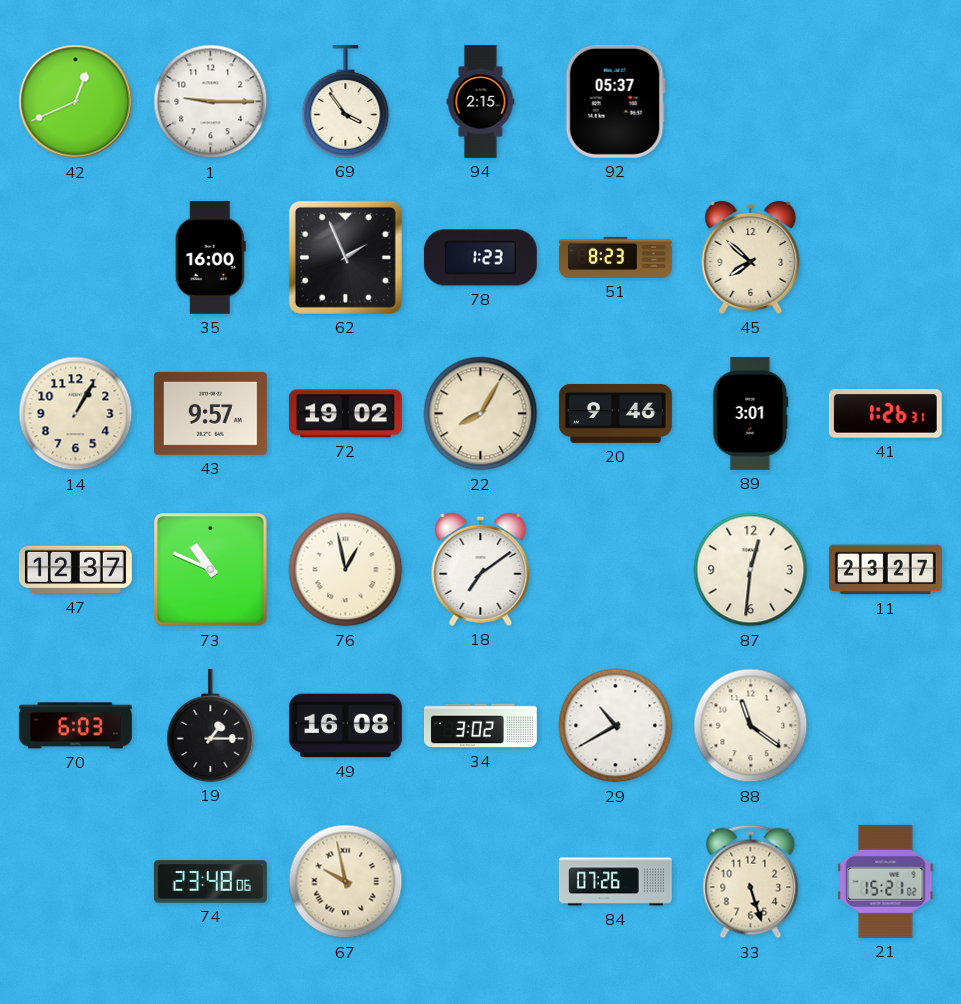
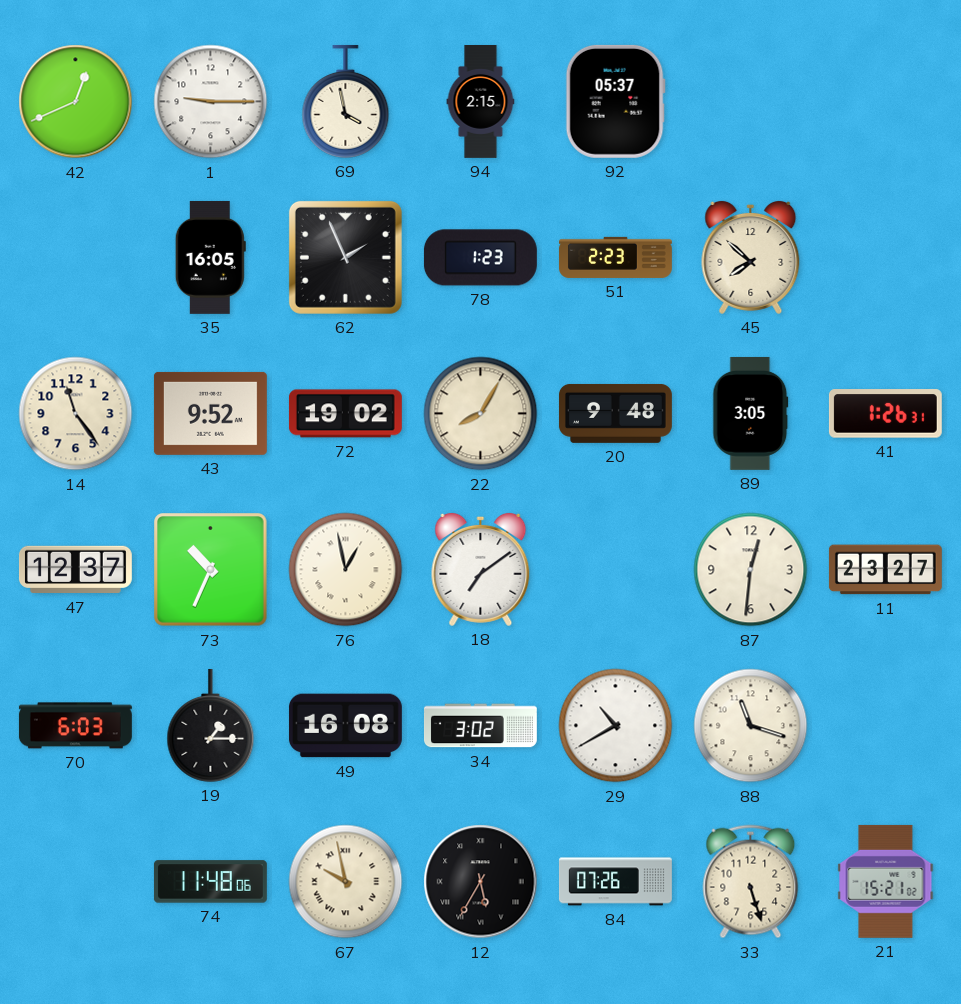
69: 3:54 -> 3:58
35: 16:00 -> 16:05
51: 8:23 -> 2:23
14: 1:05 -> 11:24
43: 9:57 -> 9:52
20: 9:46 -> 9:48
89: 3:01 -> 3:05
73: 10:49 -> 10:34
88: 11:21 -> 11:18
74: 23:48 -> 11:48
12: none -> 5:35
